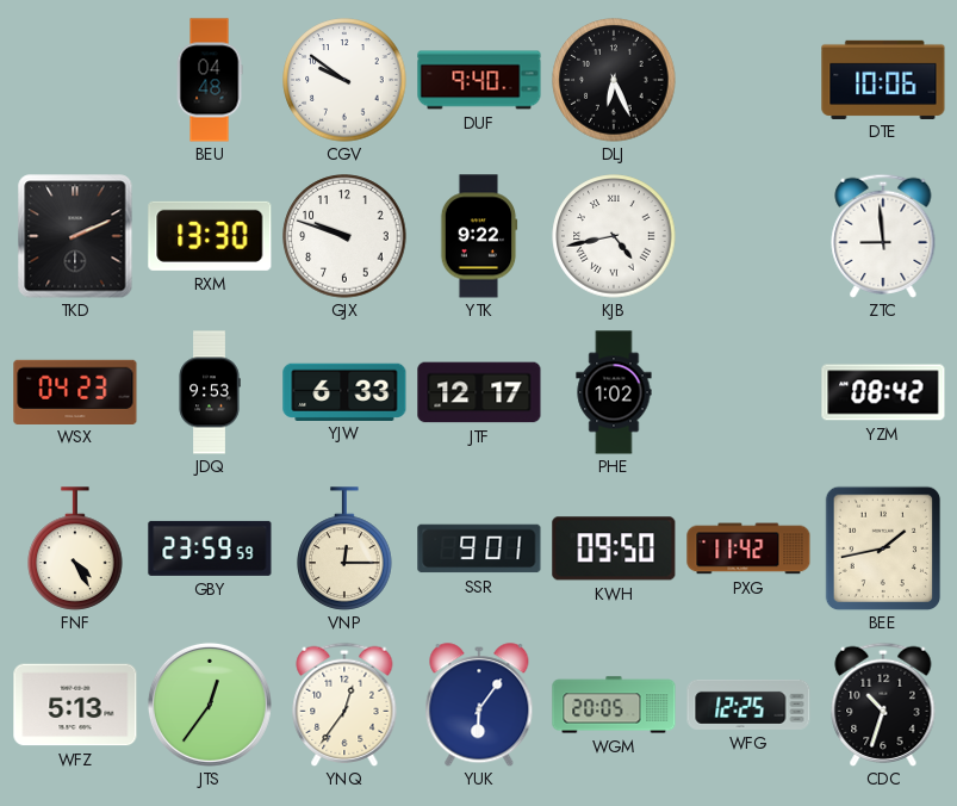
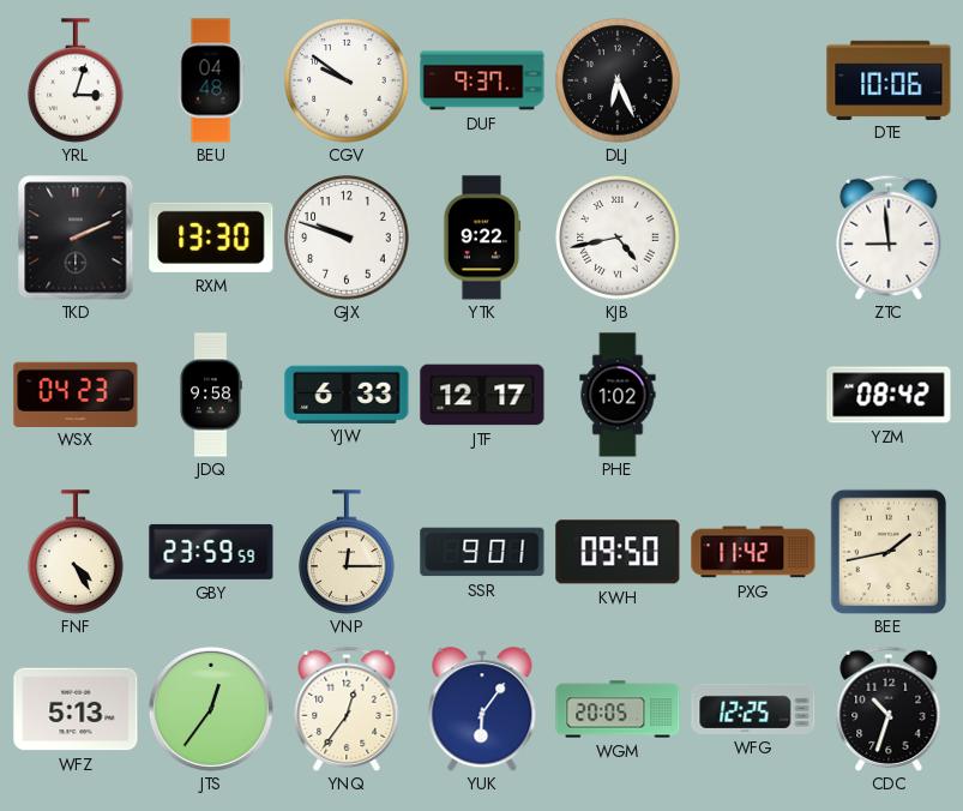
YRL: none -> 3:03
DUF: 9:40 -> 9:37
JDQ: 9:53 -> 9:58
